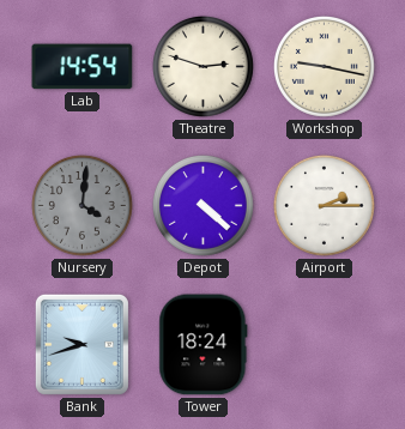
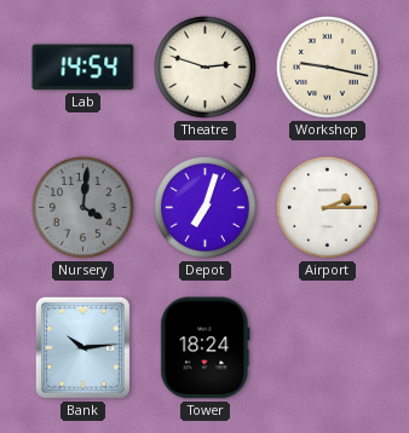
Depot: 4:22 -> 7:03
Bank: 9:42 -> 10:14
